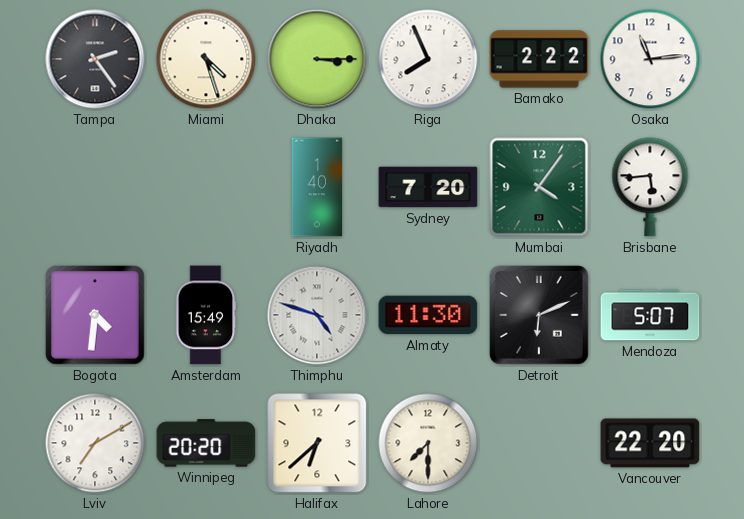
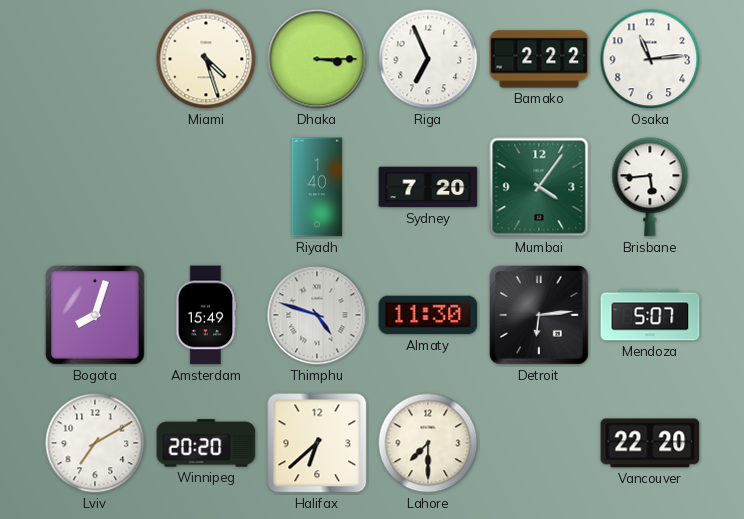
Tampa: 2:24 -> none
Riga: 7:56 -> 6:56
Bogota: 4:31 -> 8:03
Detroit: 6:11 -> 6:14
